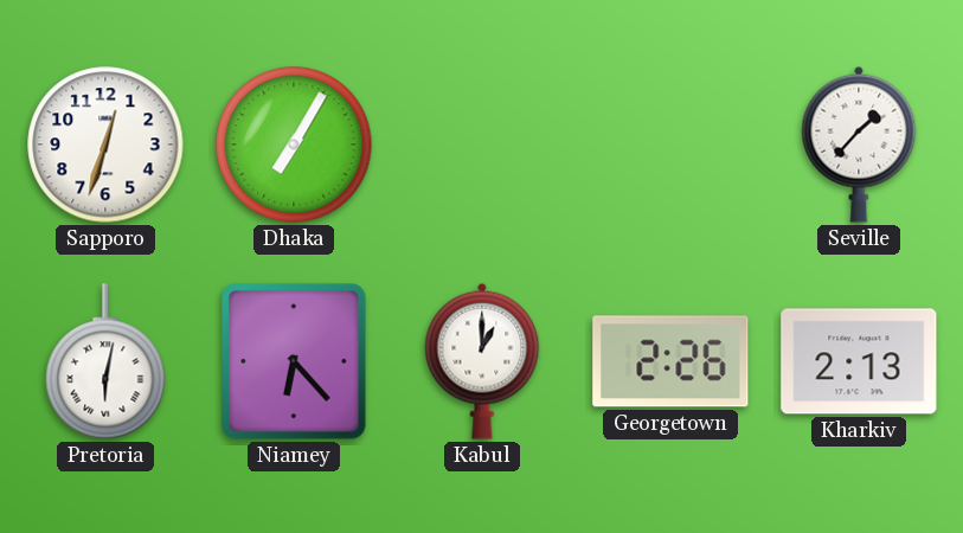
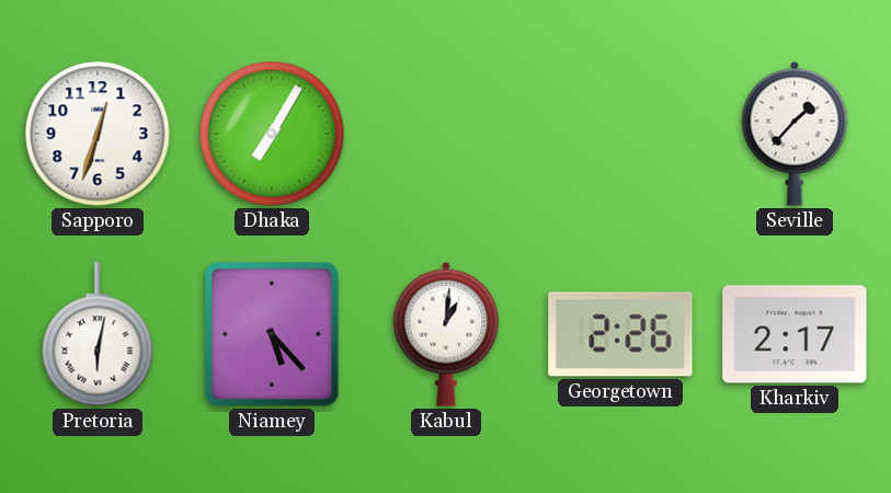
Niamey: 6:23 -> 5:23
Kabul: 1:00 -> 1:01
Kharkiv: 2:13 -> 2:17
